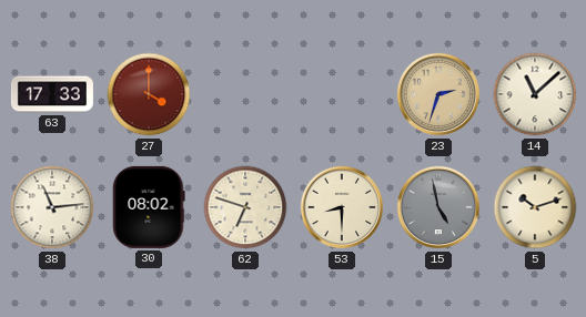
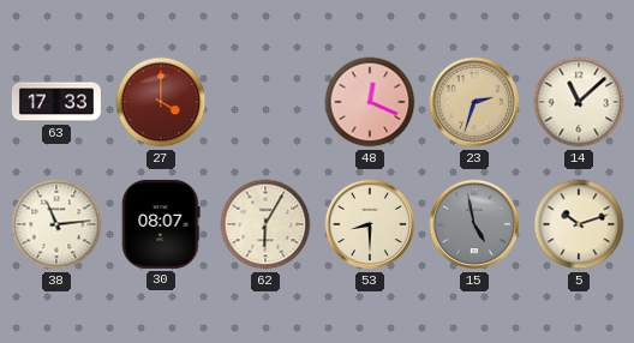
48: none -> 12:19
30: 08:02 -> 08:07
62: 6:48 -> 6:05
